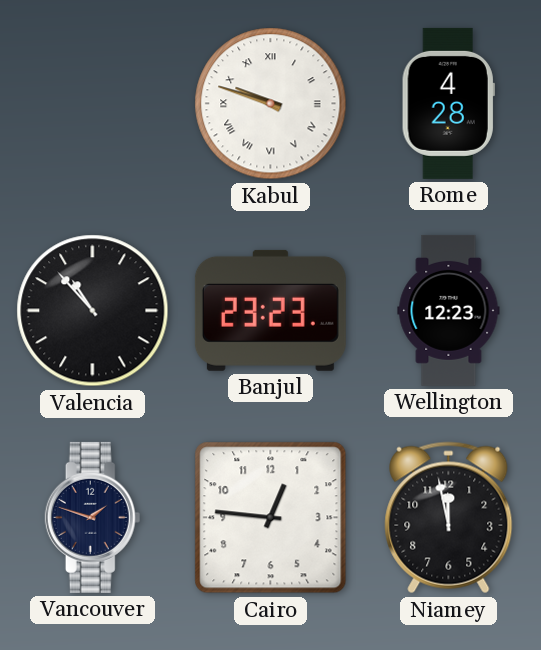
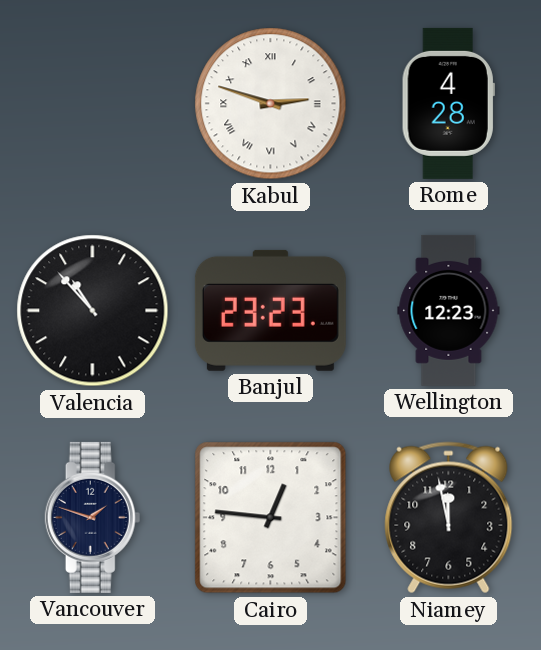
Kabul: 9:48 -> 2:48
